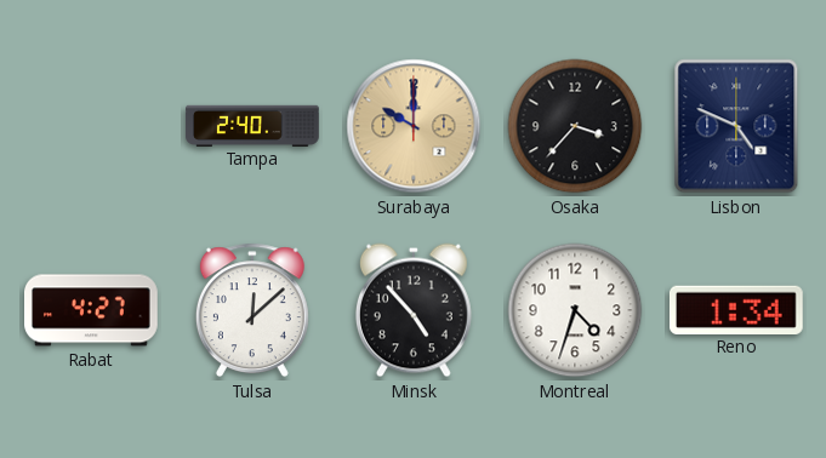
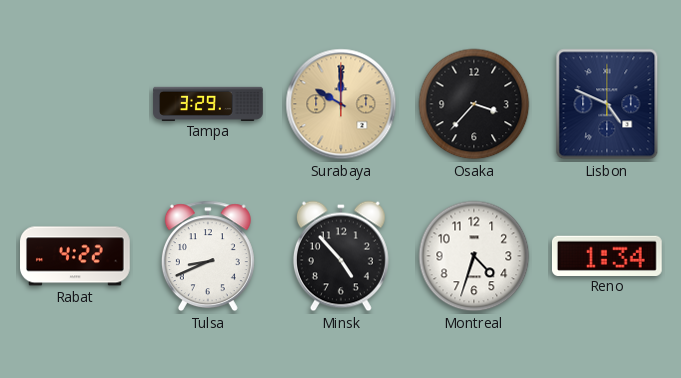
Tampa: 2:40 -> 3:29
Rabat: 4:27 -> 4:22
Tulsa: 12:08 -> 8:41
